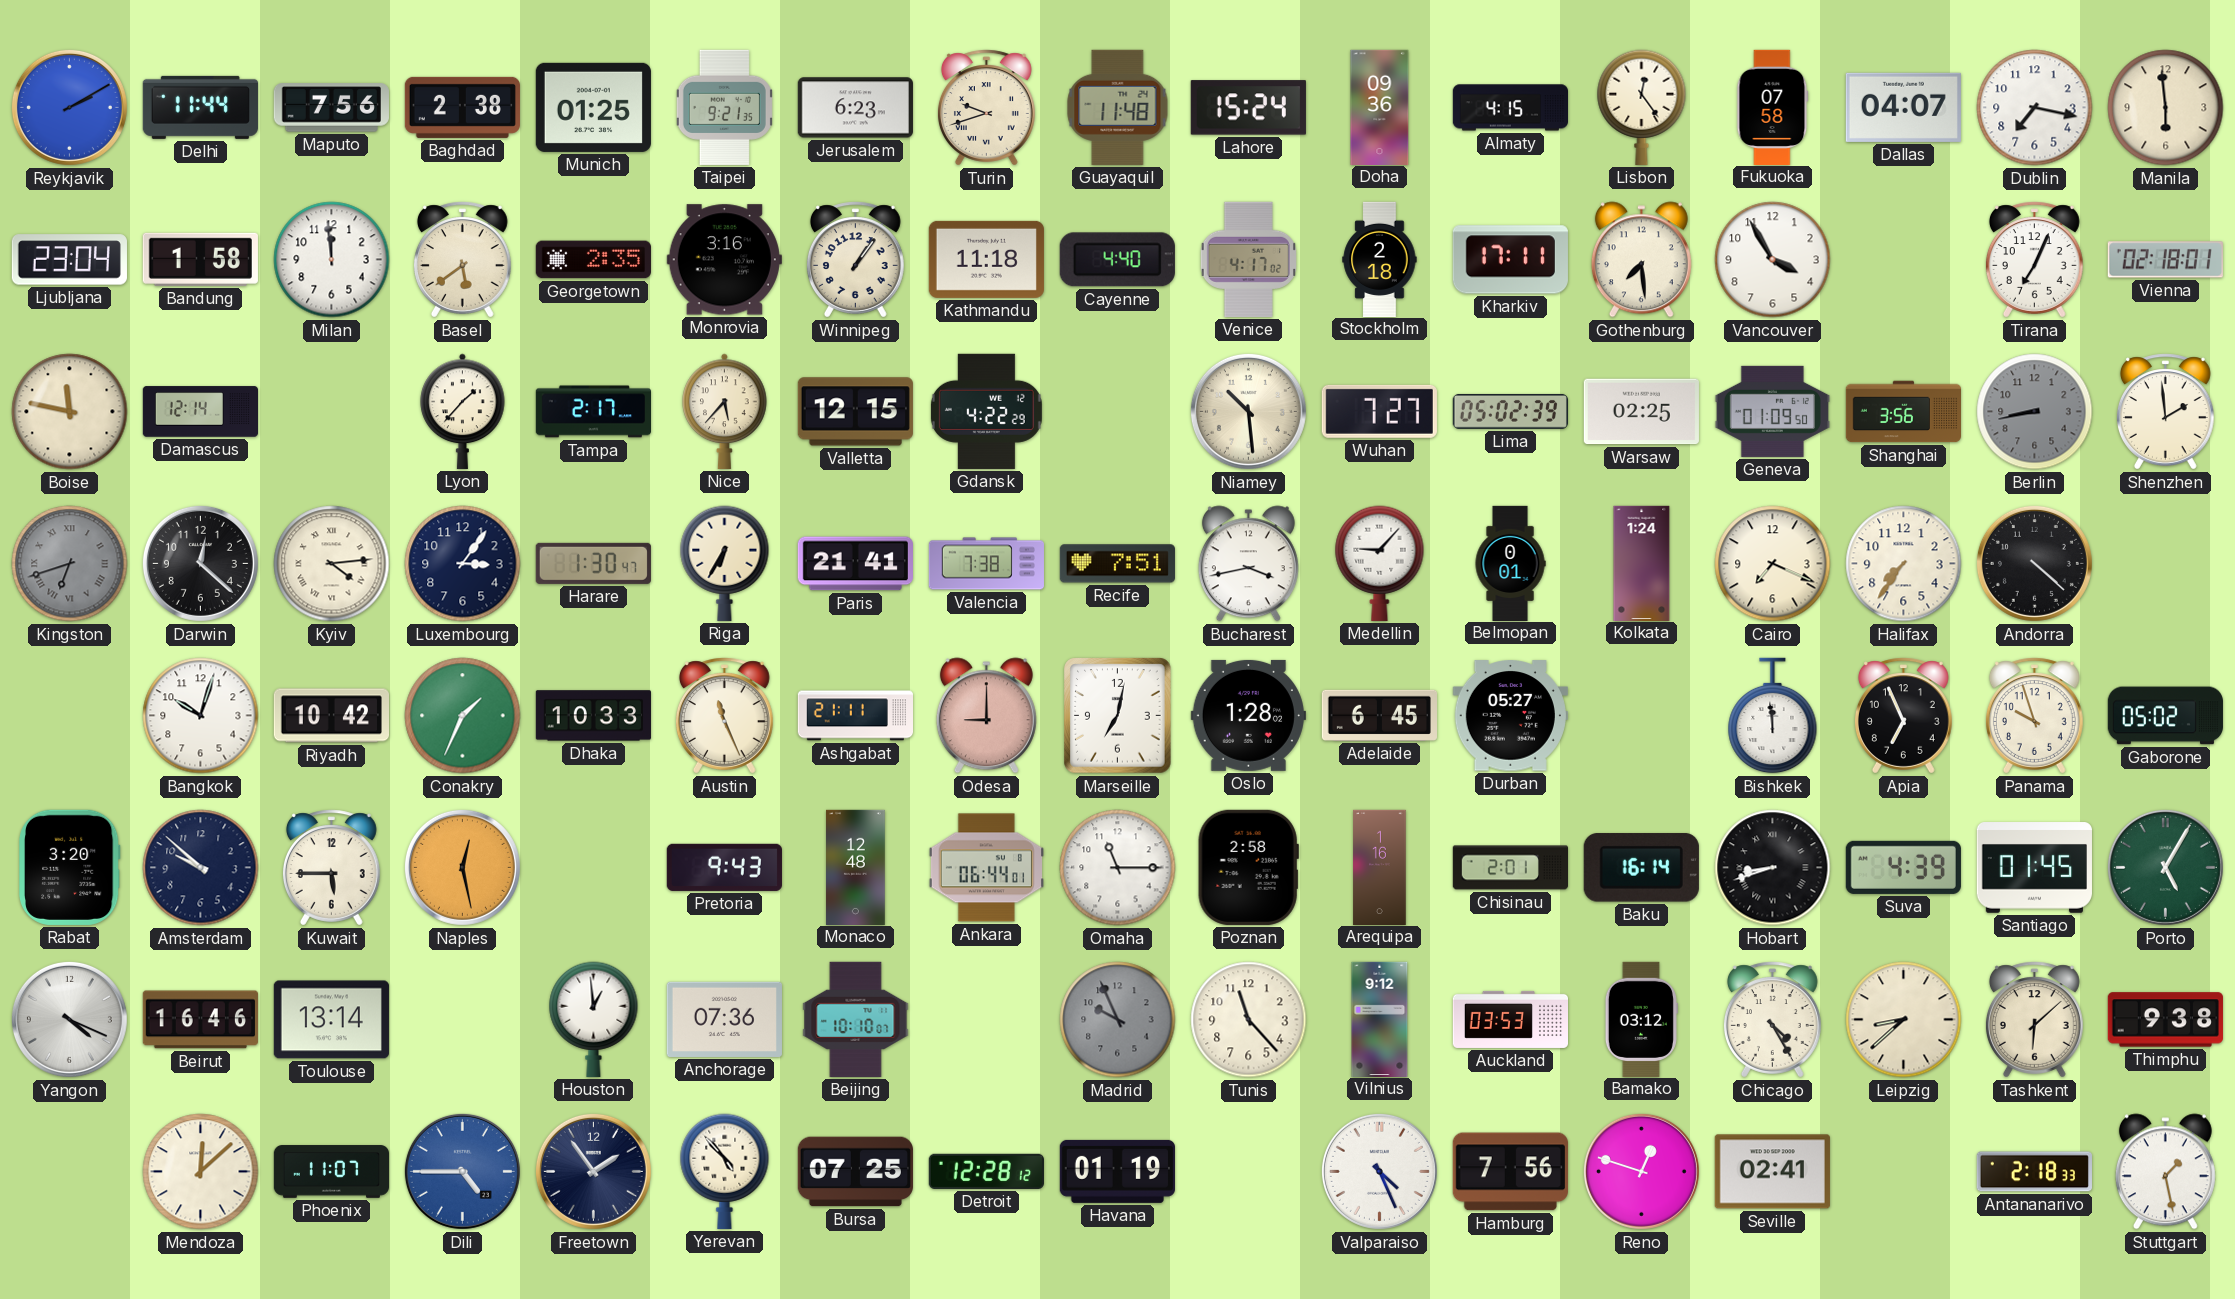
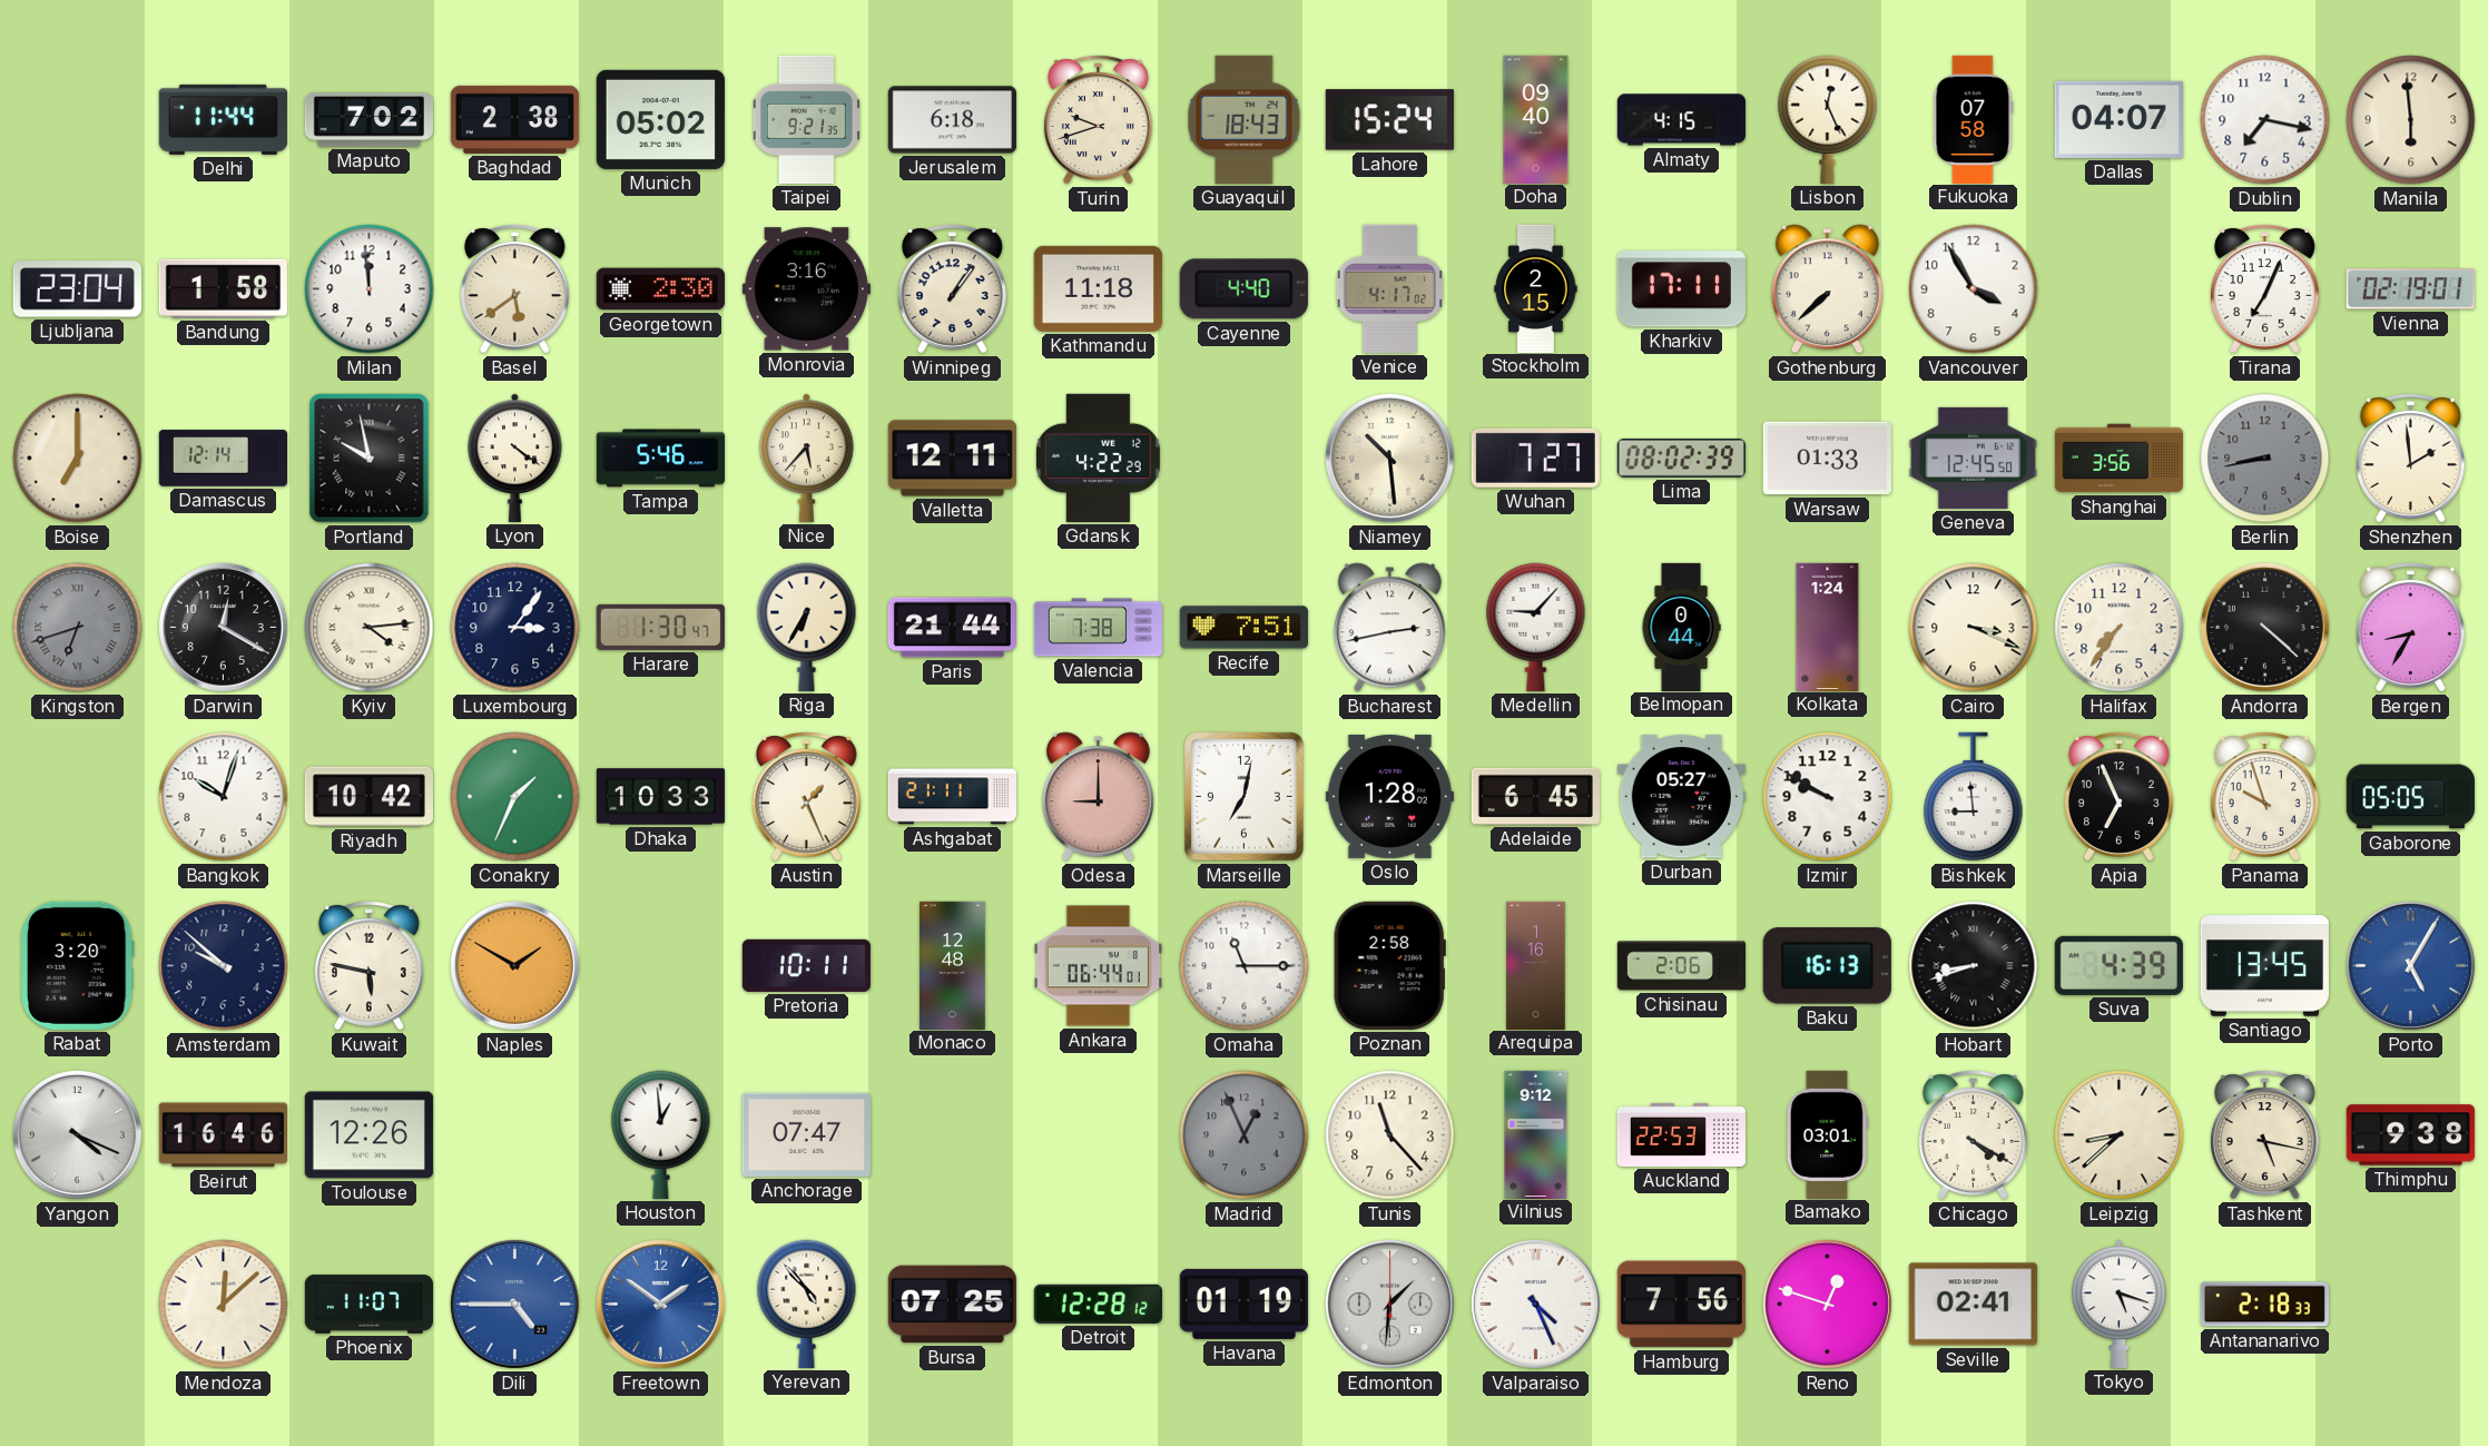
Reykjavik: 2:10 -> none
Maputo: 7:56 -> 7:02
Munich: 01:25 -> 05:02
Jerusalem: 6:23 -> 6:18
Guayaquil: 11:48 -> 18:43
Doha: 09:36 -> 09:40
Lisbon: 12:24 -> 12:26
Georgetown: 2:35 -> 2:30
Stockholm: 2:18 -> 2:15
Gothenburg: 7:29 -> 7:38
Vienna: 02:18 -> 02:19
Boise: 11:47 -> 7:00
Portland: none -> 9:58
Lyon: 1:37 -> 4:21
Tampa: 2:17 -> 5:46
Valletta: 12:15 -> 12:11
Lima: 05:02 -> 08:02
Warsaw: 02:25 -> 01:33
Geneva: 01:09 -> 12:45
Darwin: 12:22 -> 12:20
Paris: 21:41 -> 21:44
Bucharest: 3:43 -> 2:43
Belmopan: 0:01 -> 0:44
Cairo: 7:19 -> 3:19
Bergen: none -> 8:35
Austin: 11:26 -> 1:26
Izmir: none -> 9:50
Bishkek: 11:59 -> 8:59
Gaborone: 05:02 -> 05:05
Kuwait: 5:45 -> 5:47
Naples: 12:28 -> 1:50
Pretoria: 9:43 -> 10:11
Chisinau: 2:01 -> 2:06
Baku: 16:14 -> 16:13
Santiago: 01:45 -> 13:45
Porto dial: green -> blue
Toulouse: 13:14 -> 12:26
Anchorage: 07:36 -> 07:47
Beijing: 10:10 -> none
Madrid: 9:56 -> 12:56
Auckland: 03:53 -> 22:53
Bamako: 03:12 -> 03:01
Chicago: 4:25 -> 4:20
Tashkent: 6:08 -> 5:17
Freetown: 1:54 -> 1:51
Freetown dial: navy -> blue
Edmonton: none -> 1:31
Tokyo: none -> 5:18
Stuttgart: 1:28 -> none
